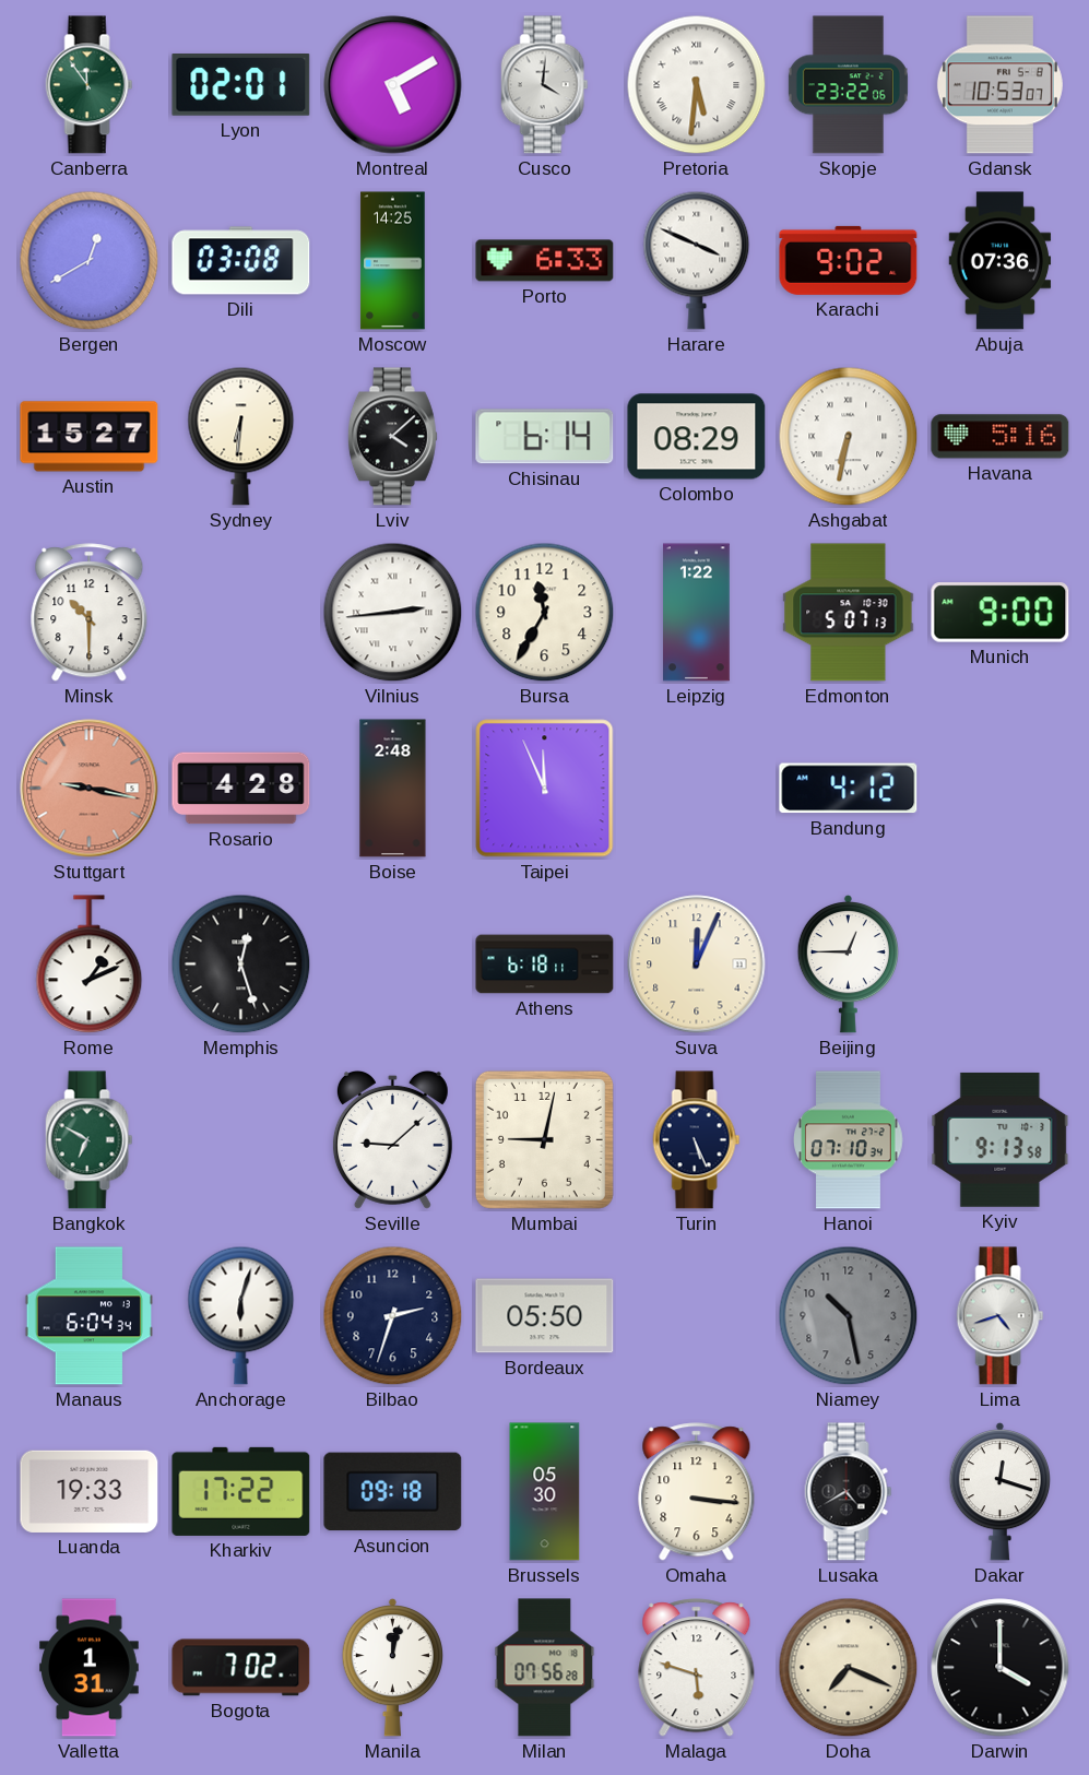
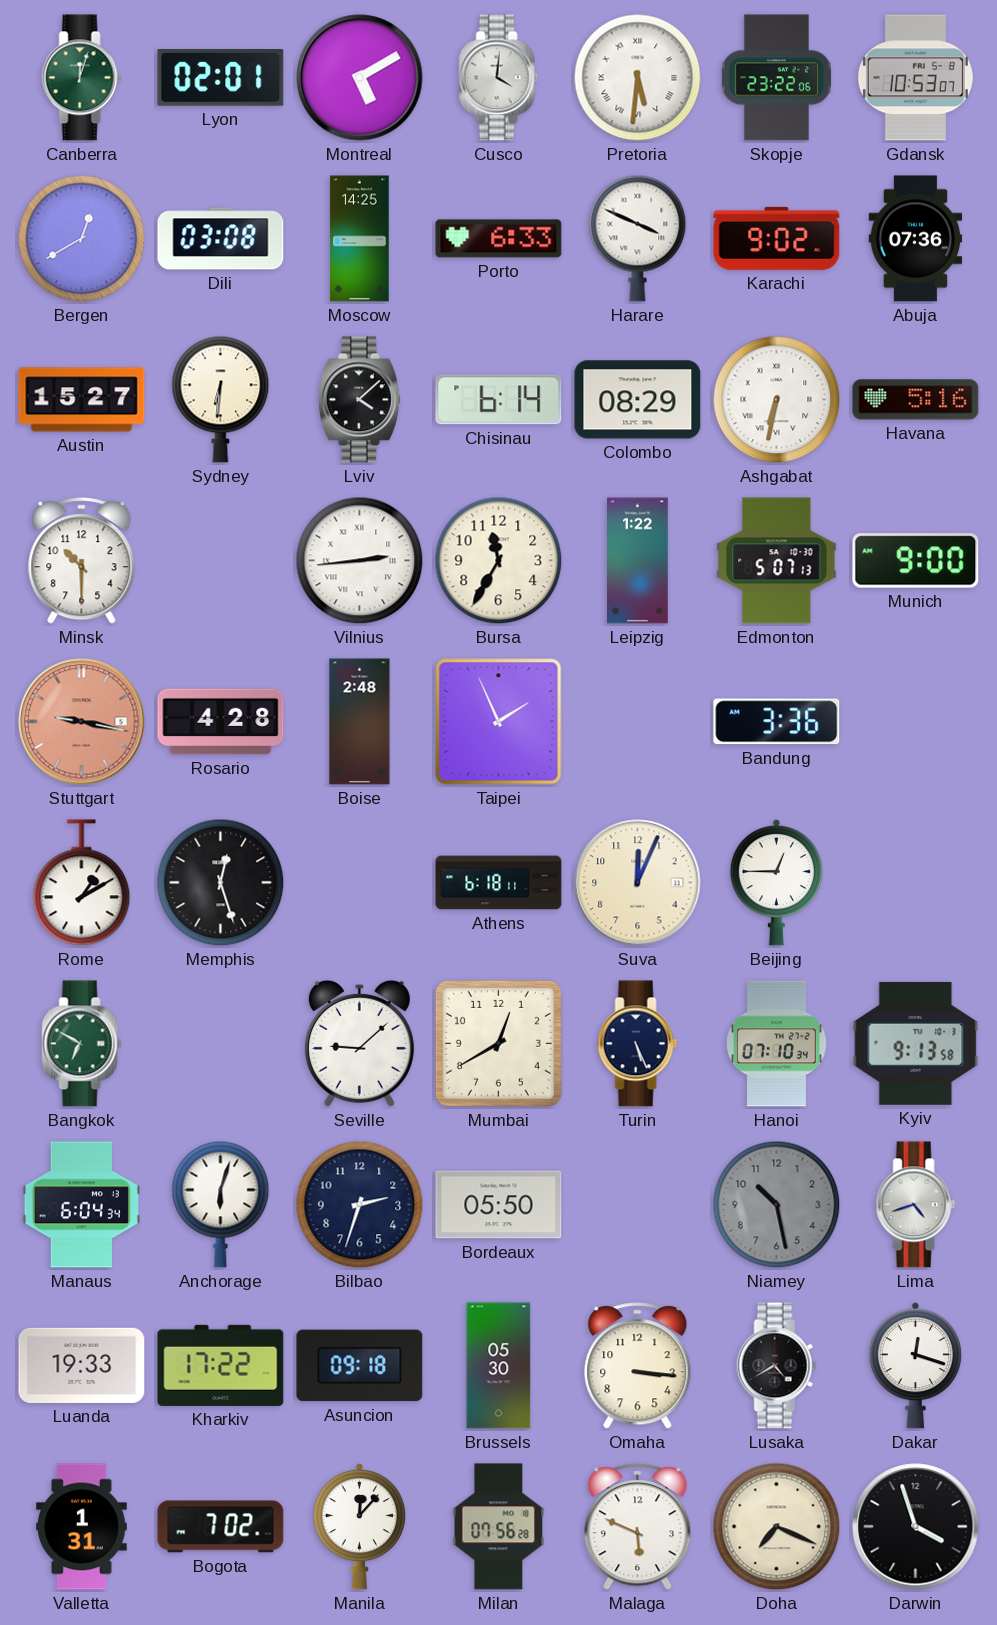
Canberra: 11:54 -> 12:03
Taipei: 11:56 -> 1:56
Bandung: 4:12 -> 3:36
Rome: 1:11 -> 1:10
Mumbai: 9:02 -> 12:40
Manila: 12:02 -> 12:07
Malaga: 5:48 -> 5:49
Darwin: 4:00 -> 3:57
